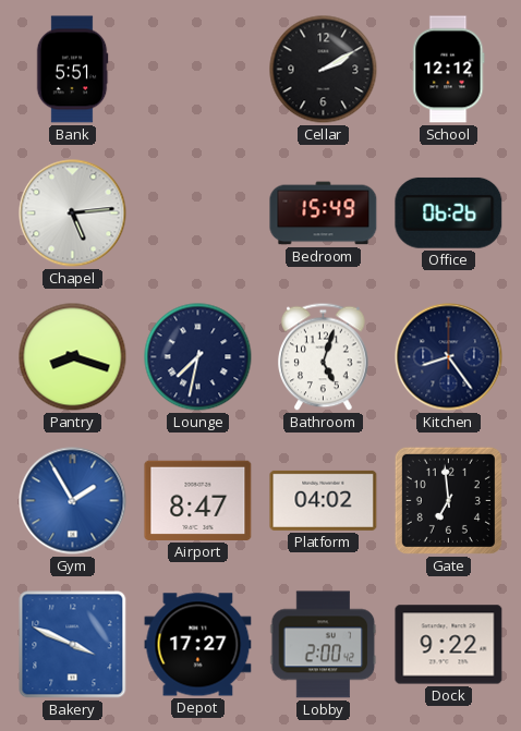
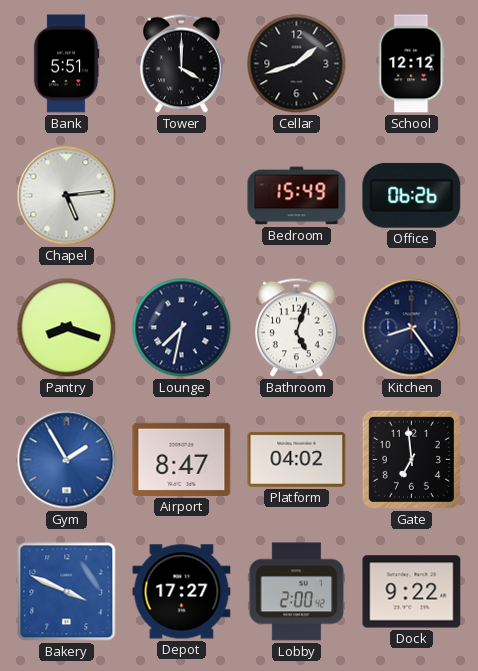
Tower: none -> 4:00
Cellar: 2:10 -> 1:42
